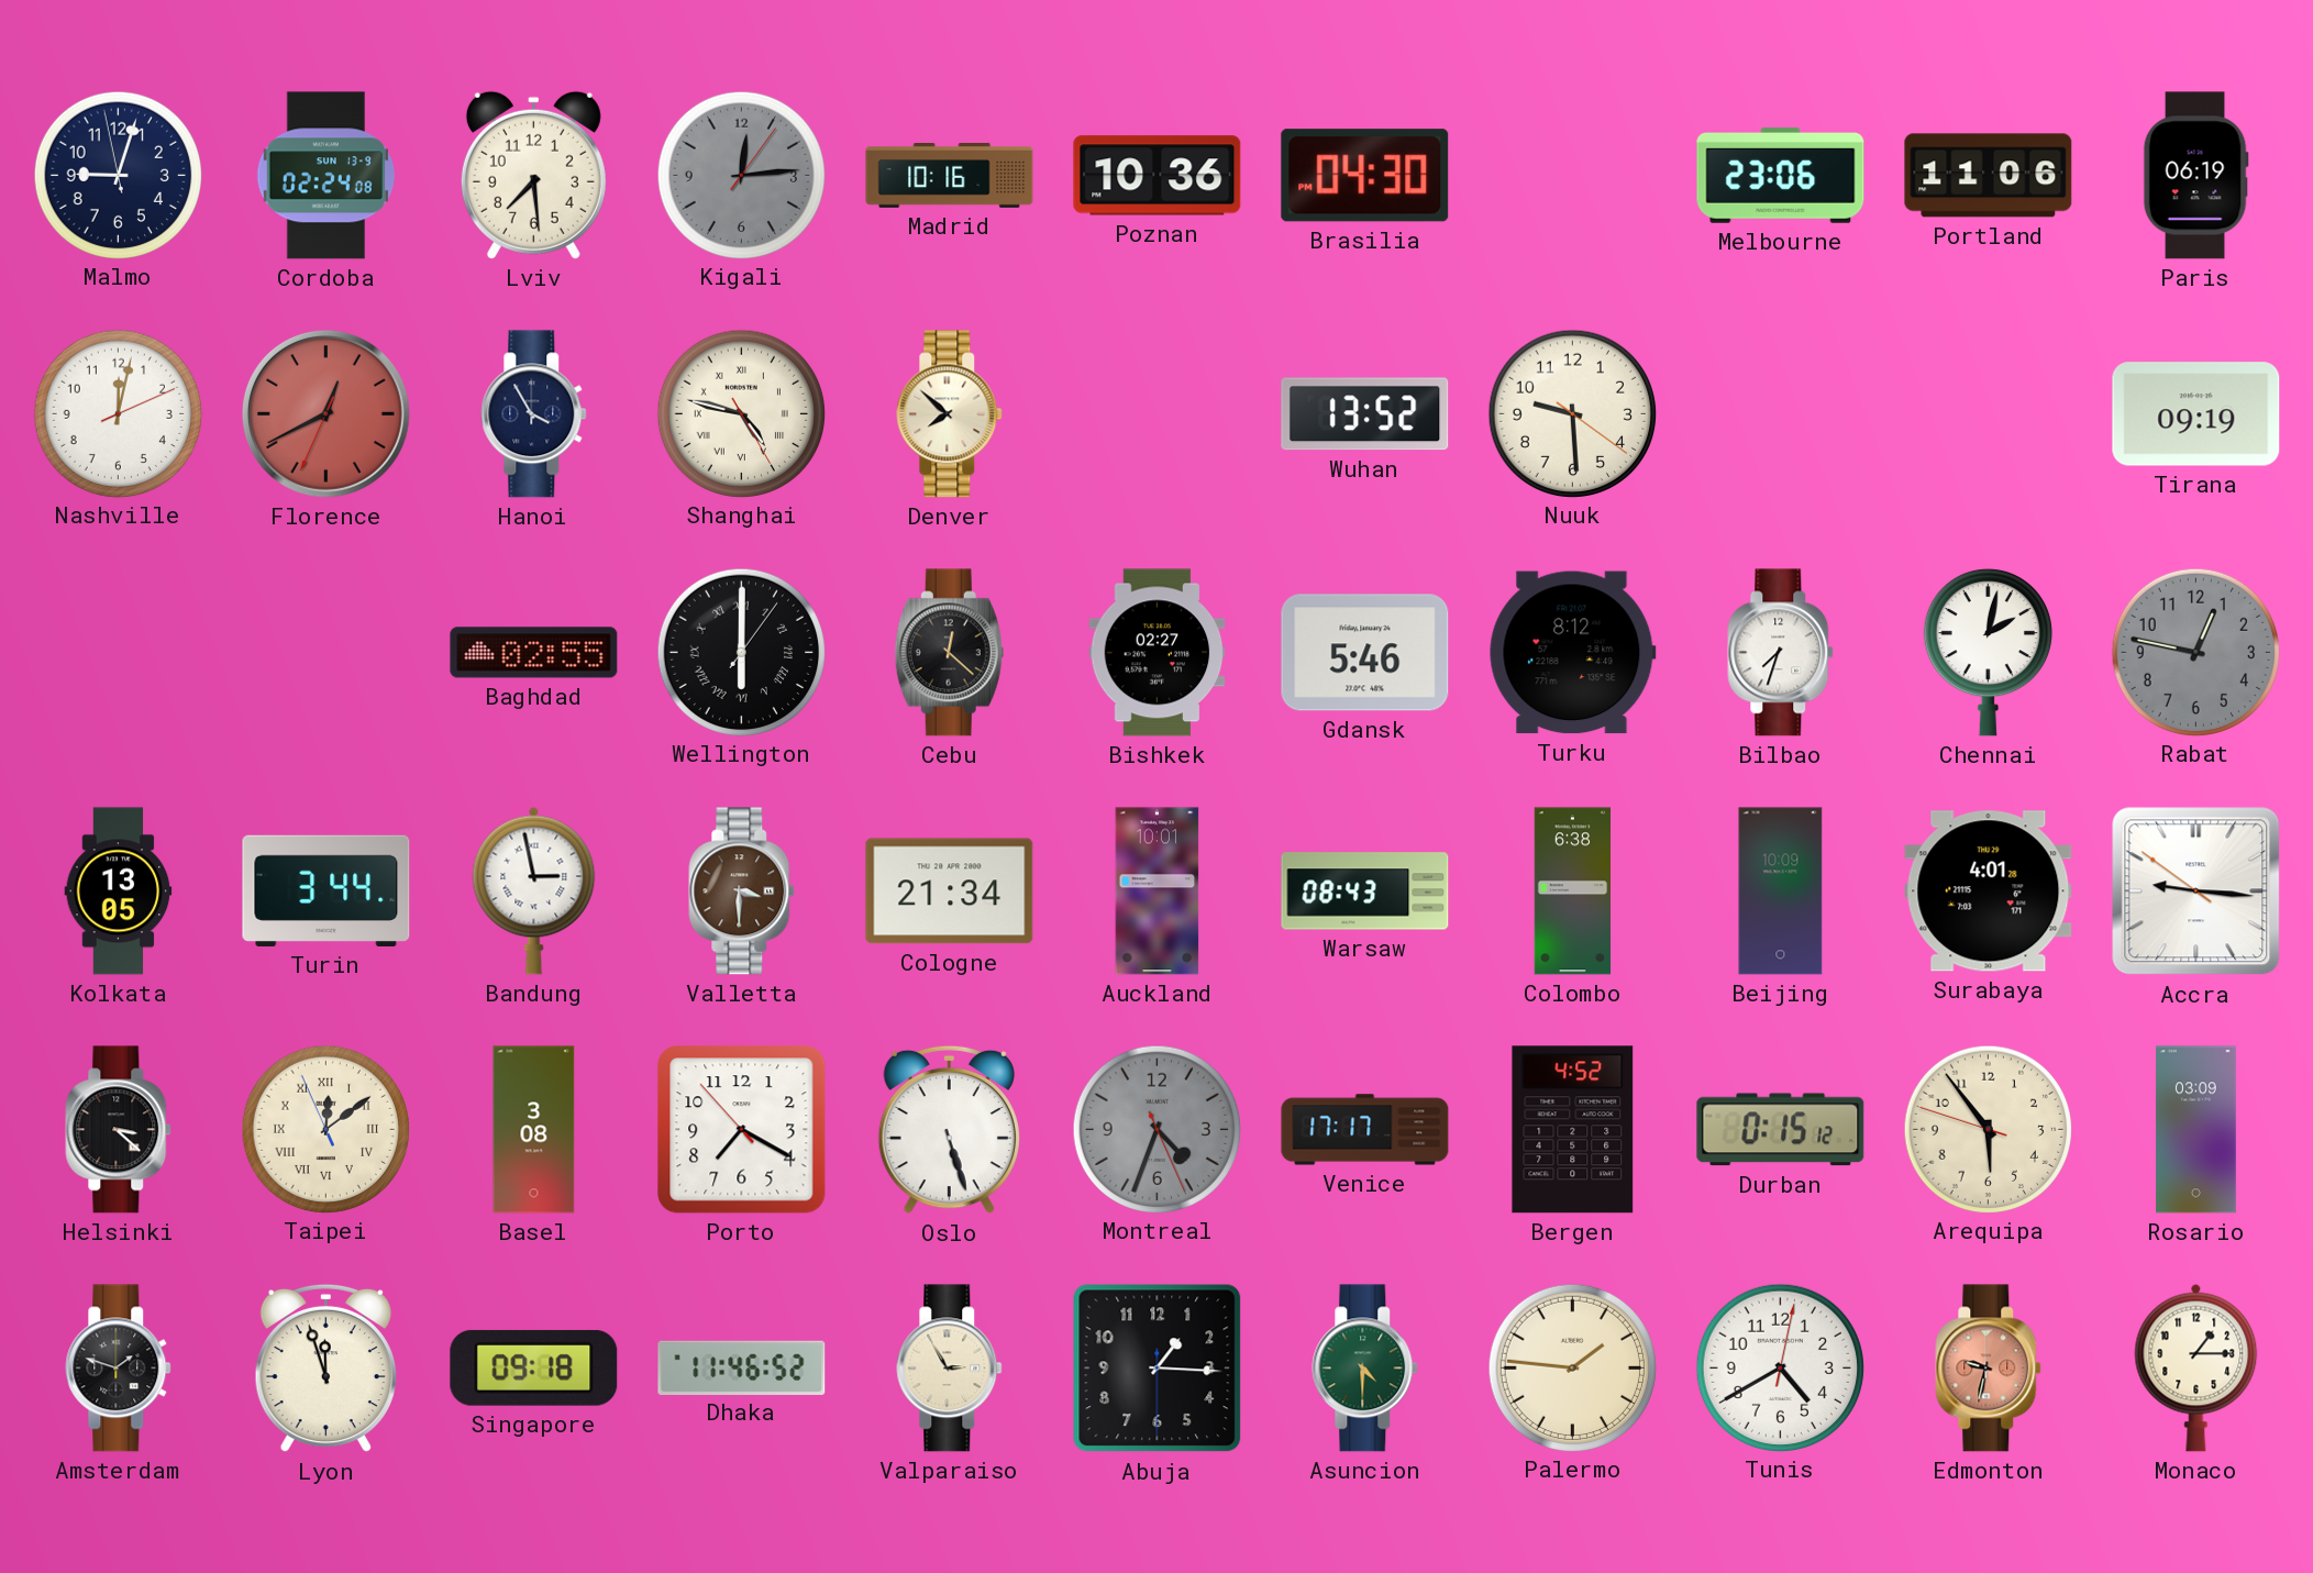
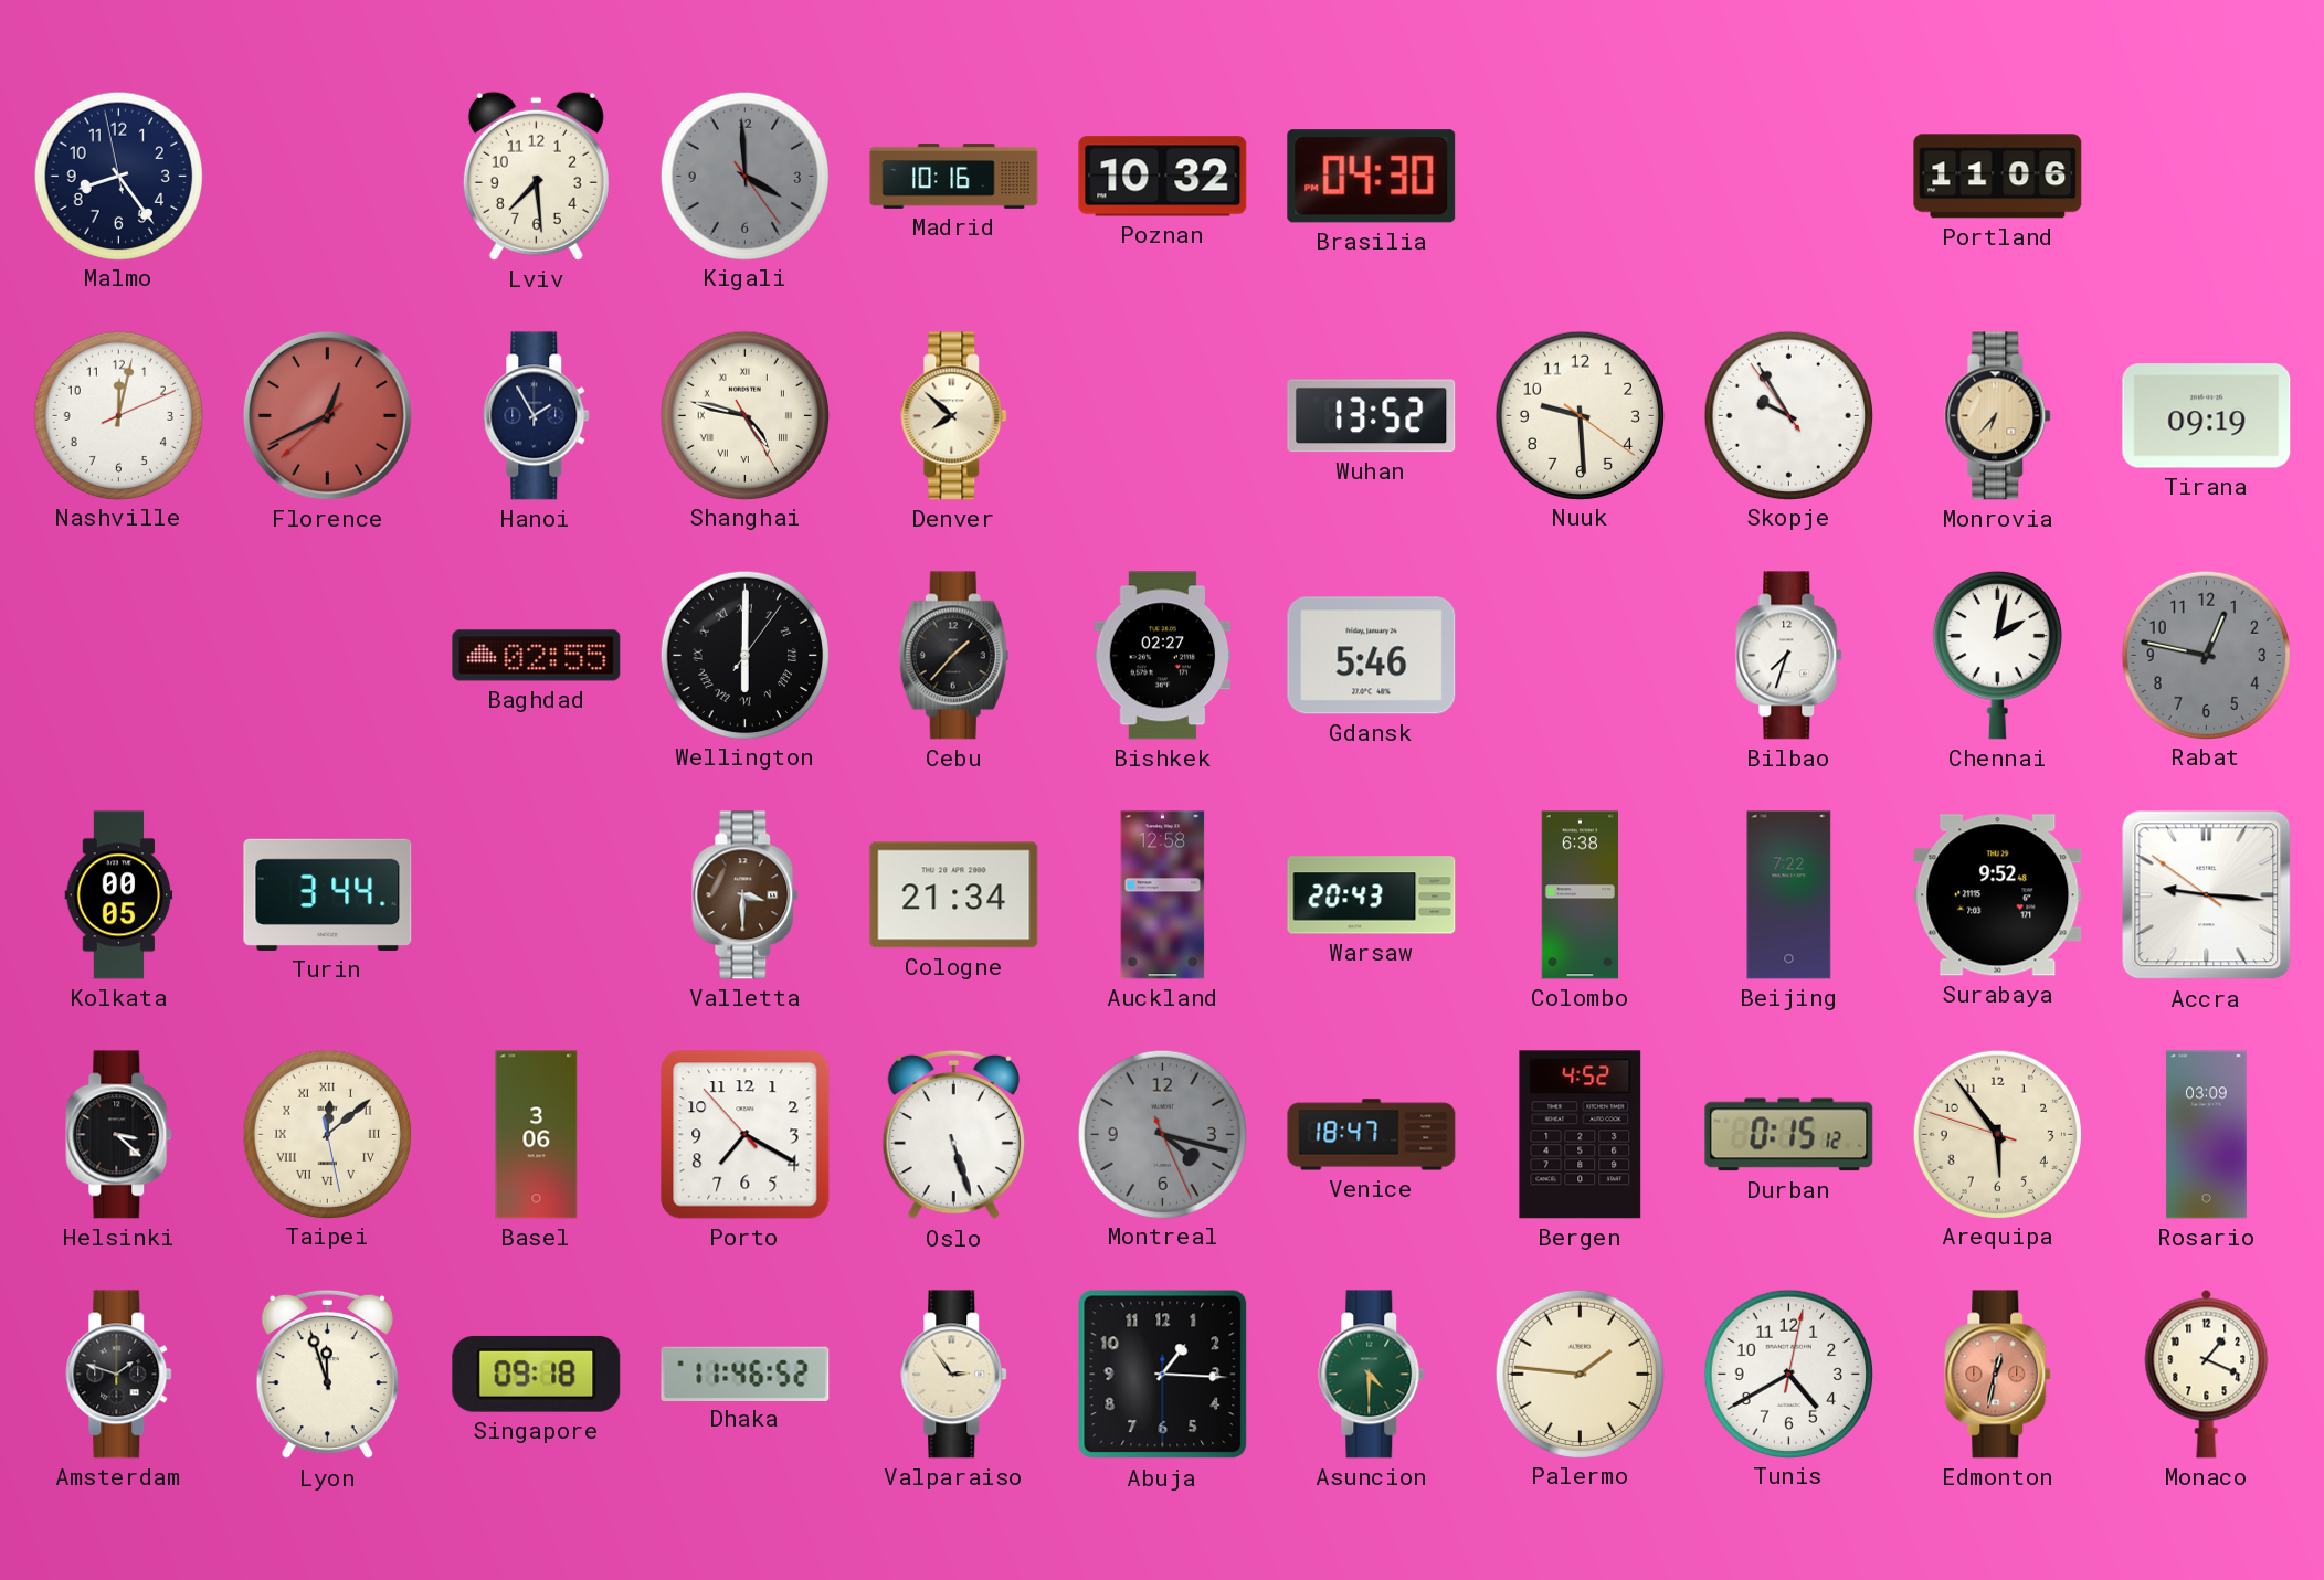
Malmo: 9:02 -> 8:23
Cordoba: 02:24 -> none
Kigali: 12:14 -> 3:59
Poznan: 10:36 -> 10:32
Melbourne: 23:06 -> none
Paris: 06:19 -> none
Florence: 12:40:34 -> 12:40:38
Hanoi: 3:55 -> 1:55
Skopje: none -> 9:54
Monrovia: none -> 6:37
Cebu: 12:22 -> 1:37
Turku: 8:12 -> none
Kolkata: 13:05 -> 00:05
Bandung: 2:58 -> none
Auckland: 10:01 -> 12:58
Warsaw: 08:43 -> 20:43
Beijing: 10:09 -> 7:22
Surabaya: 4:01 -> 9:52
Taipei: 12:08:56 -> 12:08:28
Basel: 3:08 -> 3:06
Montreal: 4:33 -> 4:17
Venice: 17:17 -> 18:47
Valparaiso: 2:55 -> 2:54
Edmonton: 9:32 -> 12:32
Monaco: 1:15 -> 1:19
